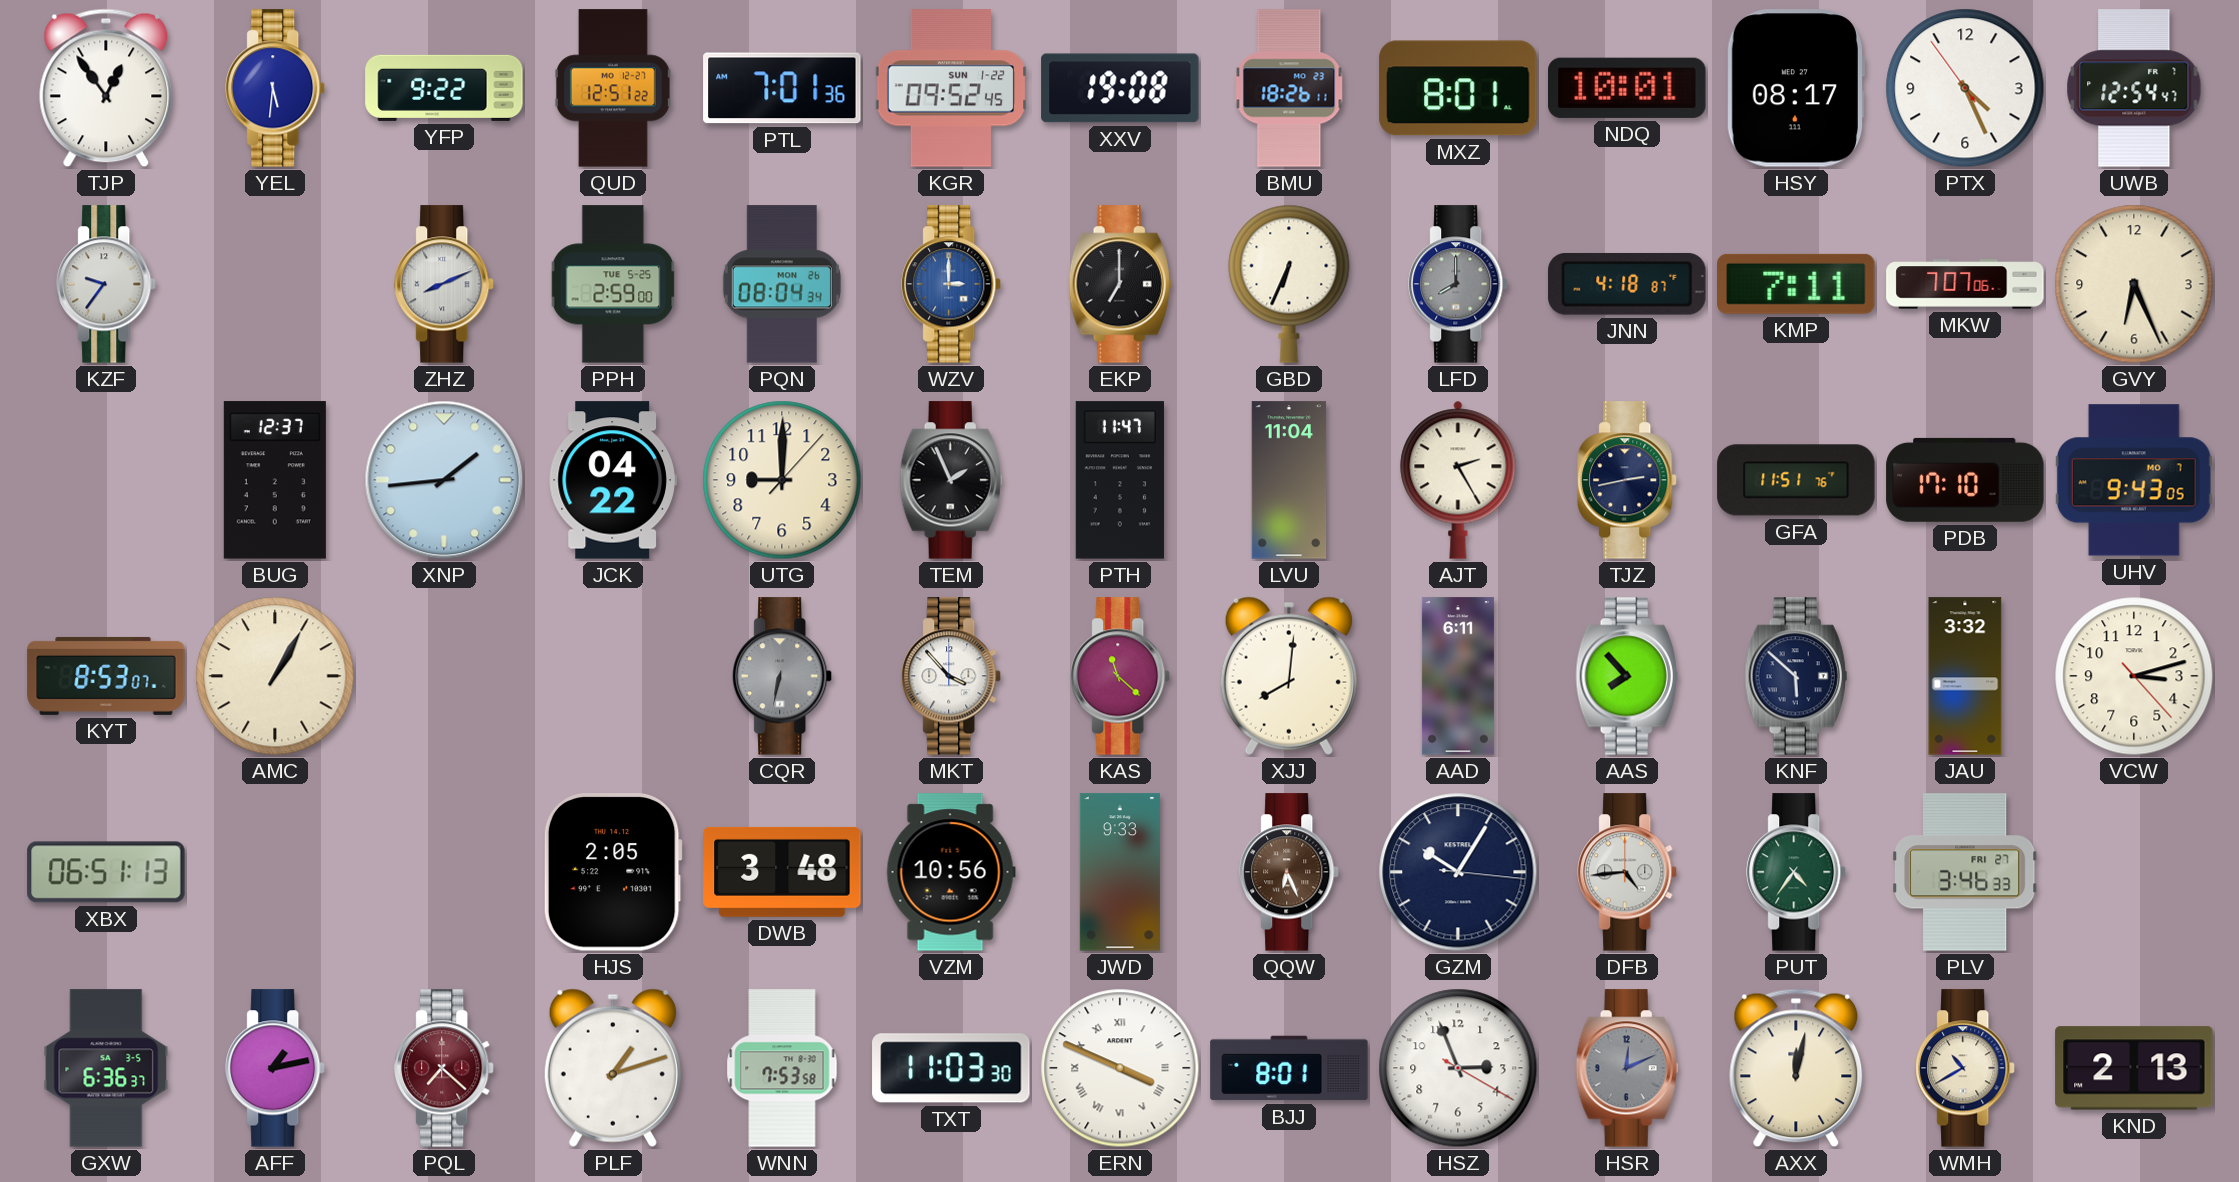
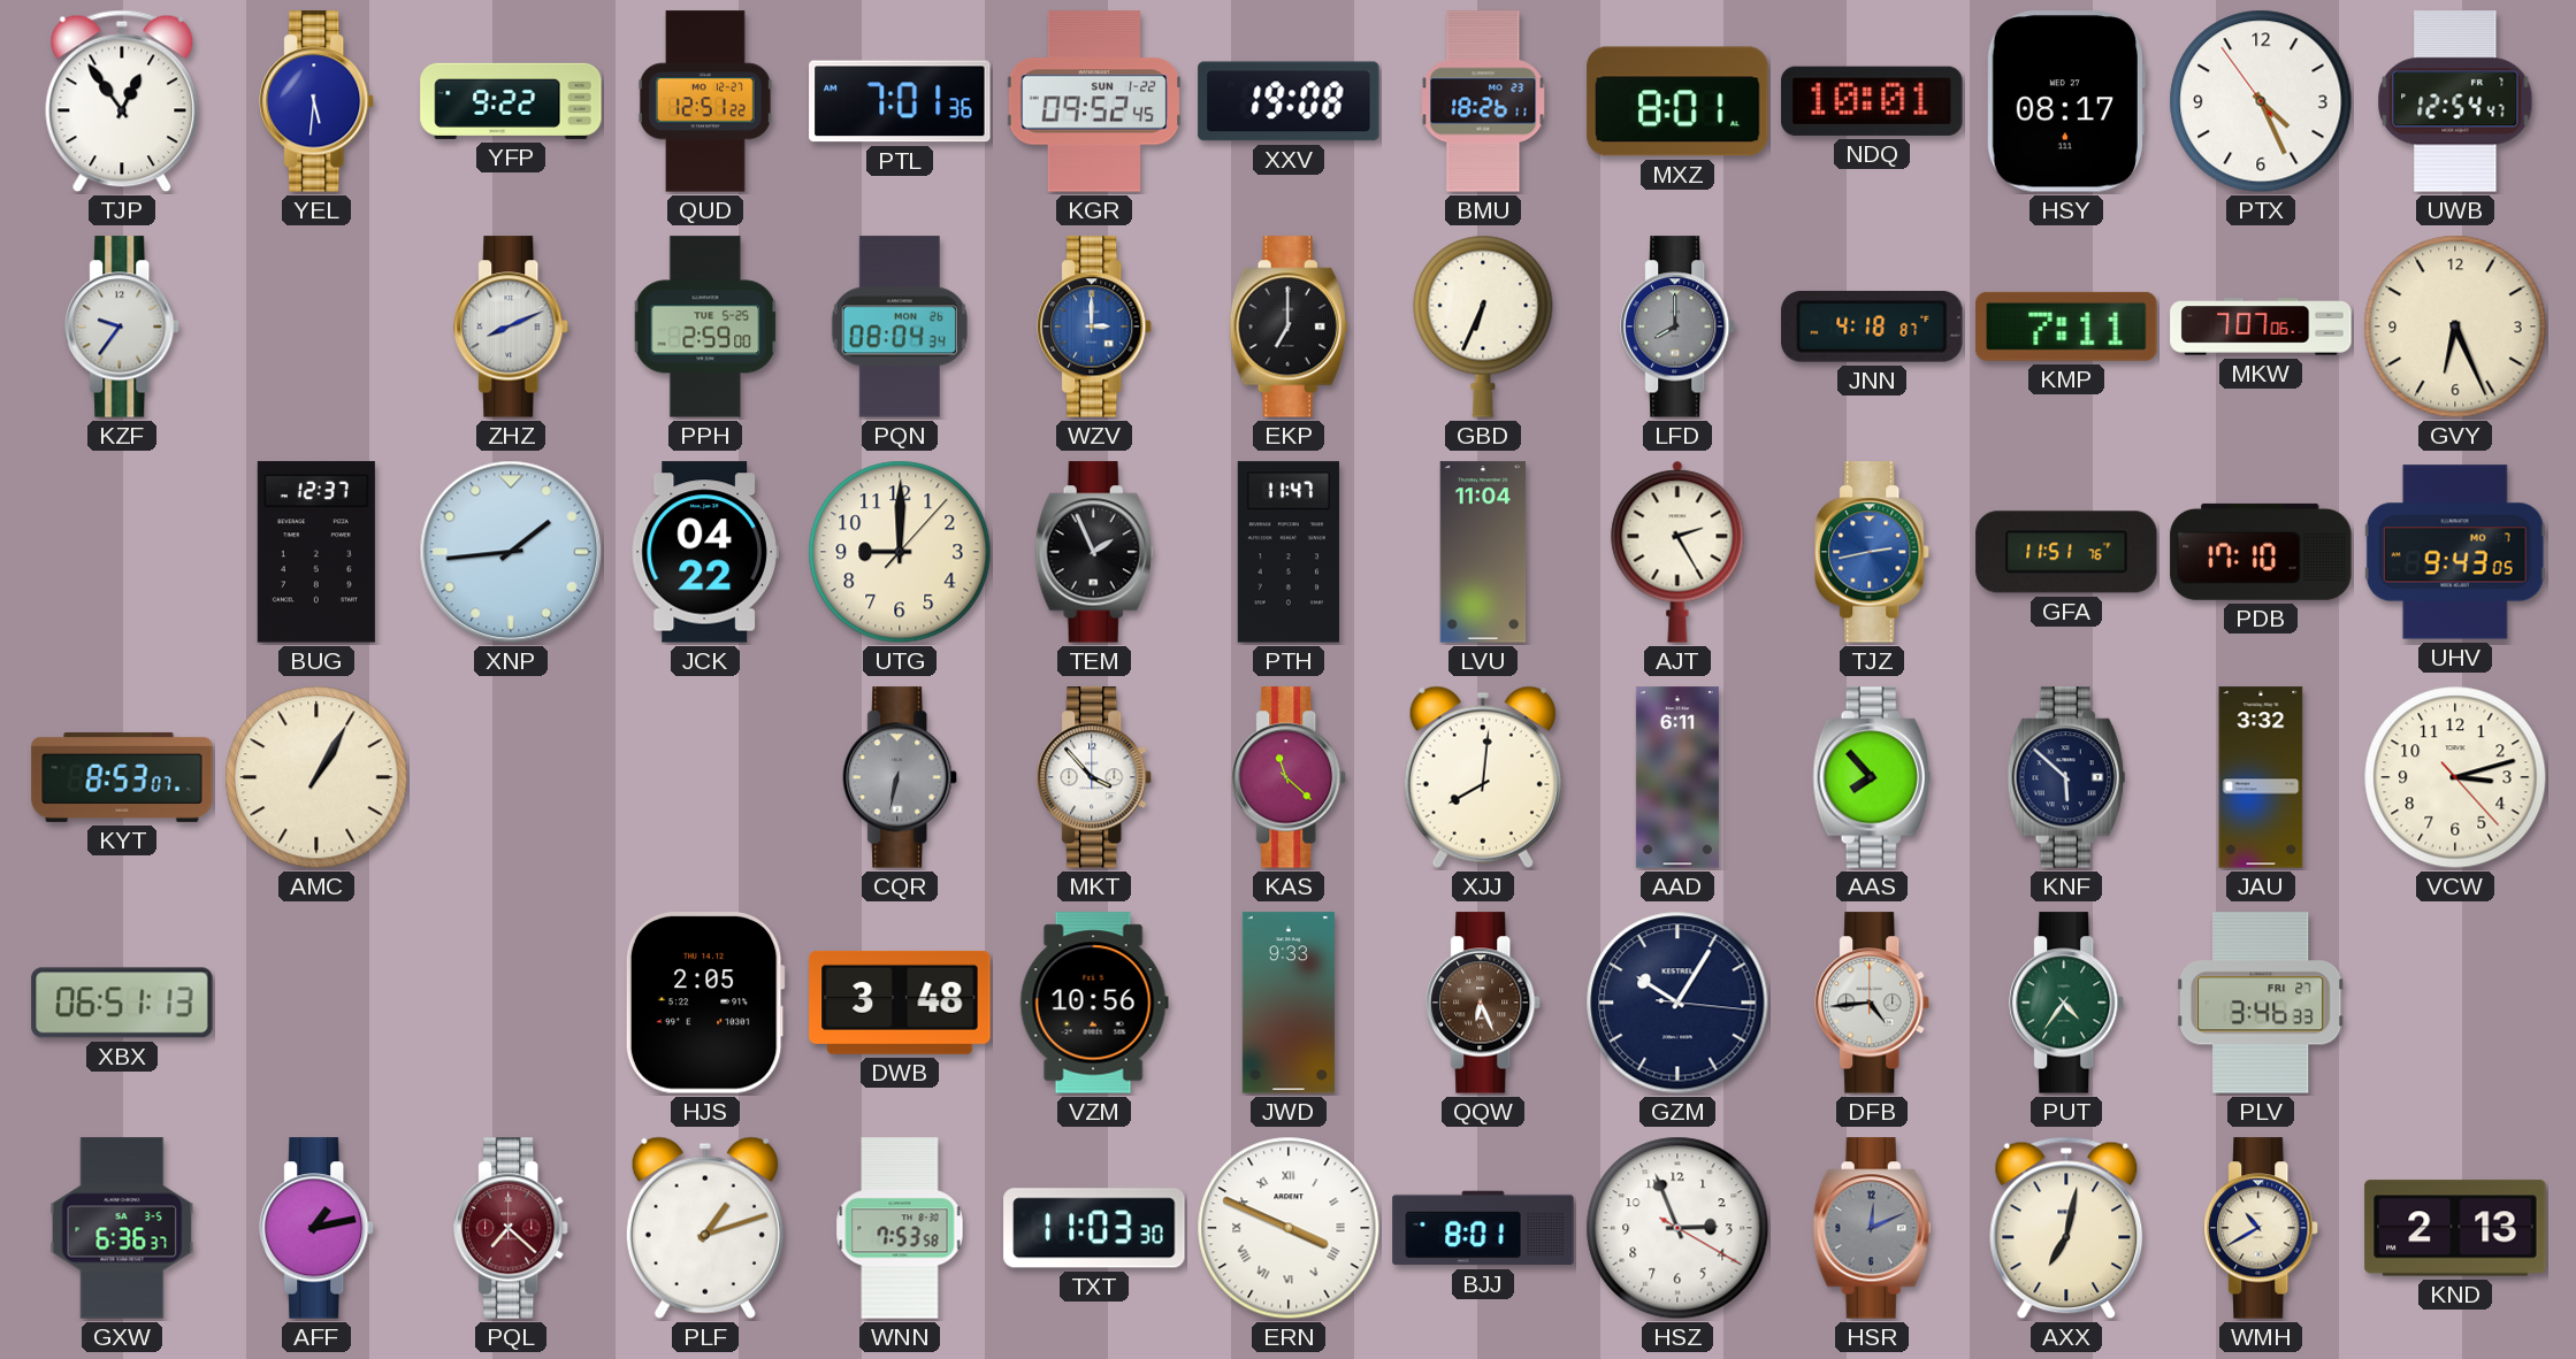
TJZ dial: navy -> blue
AXX: 12:02 -> 7:02
